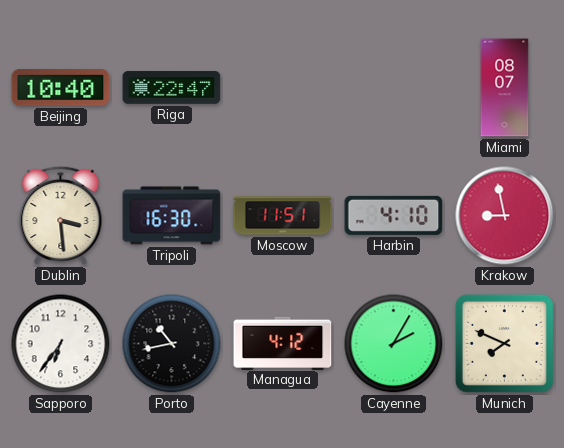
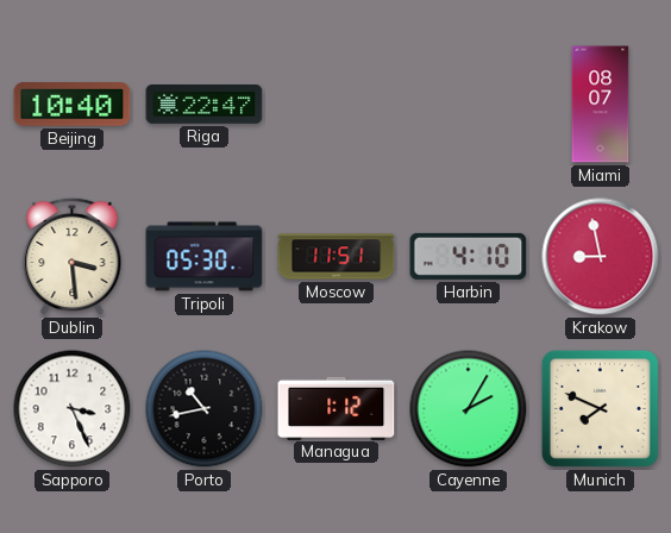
Tripoli: 16:30 -> 05:30
Sapporo: 6:36 -> 3:26
Managua: 4:12 -> 1:12
